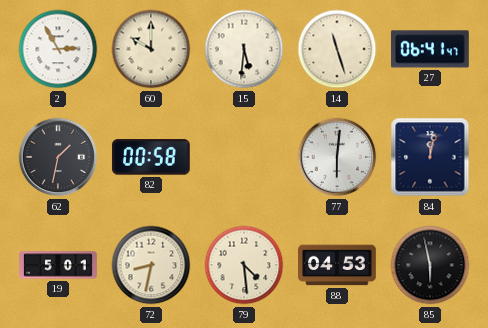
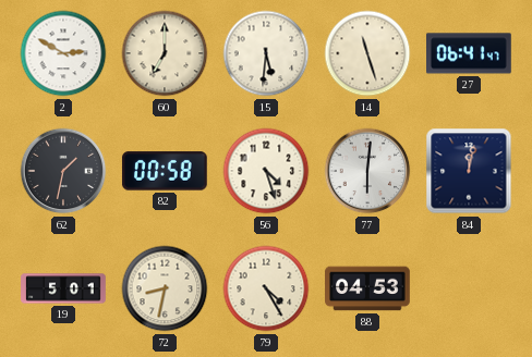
2: 2:55 -> 2:50
60: 10:00 -> 7:00
56: none -> 4:27
79: 4:29 -> 4:25
85: 5:58 -> none
